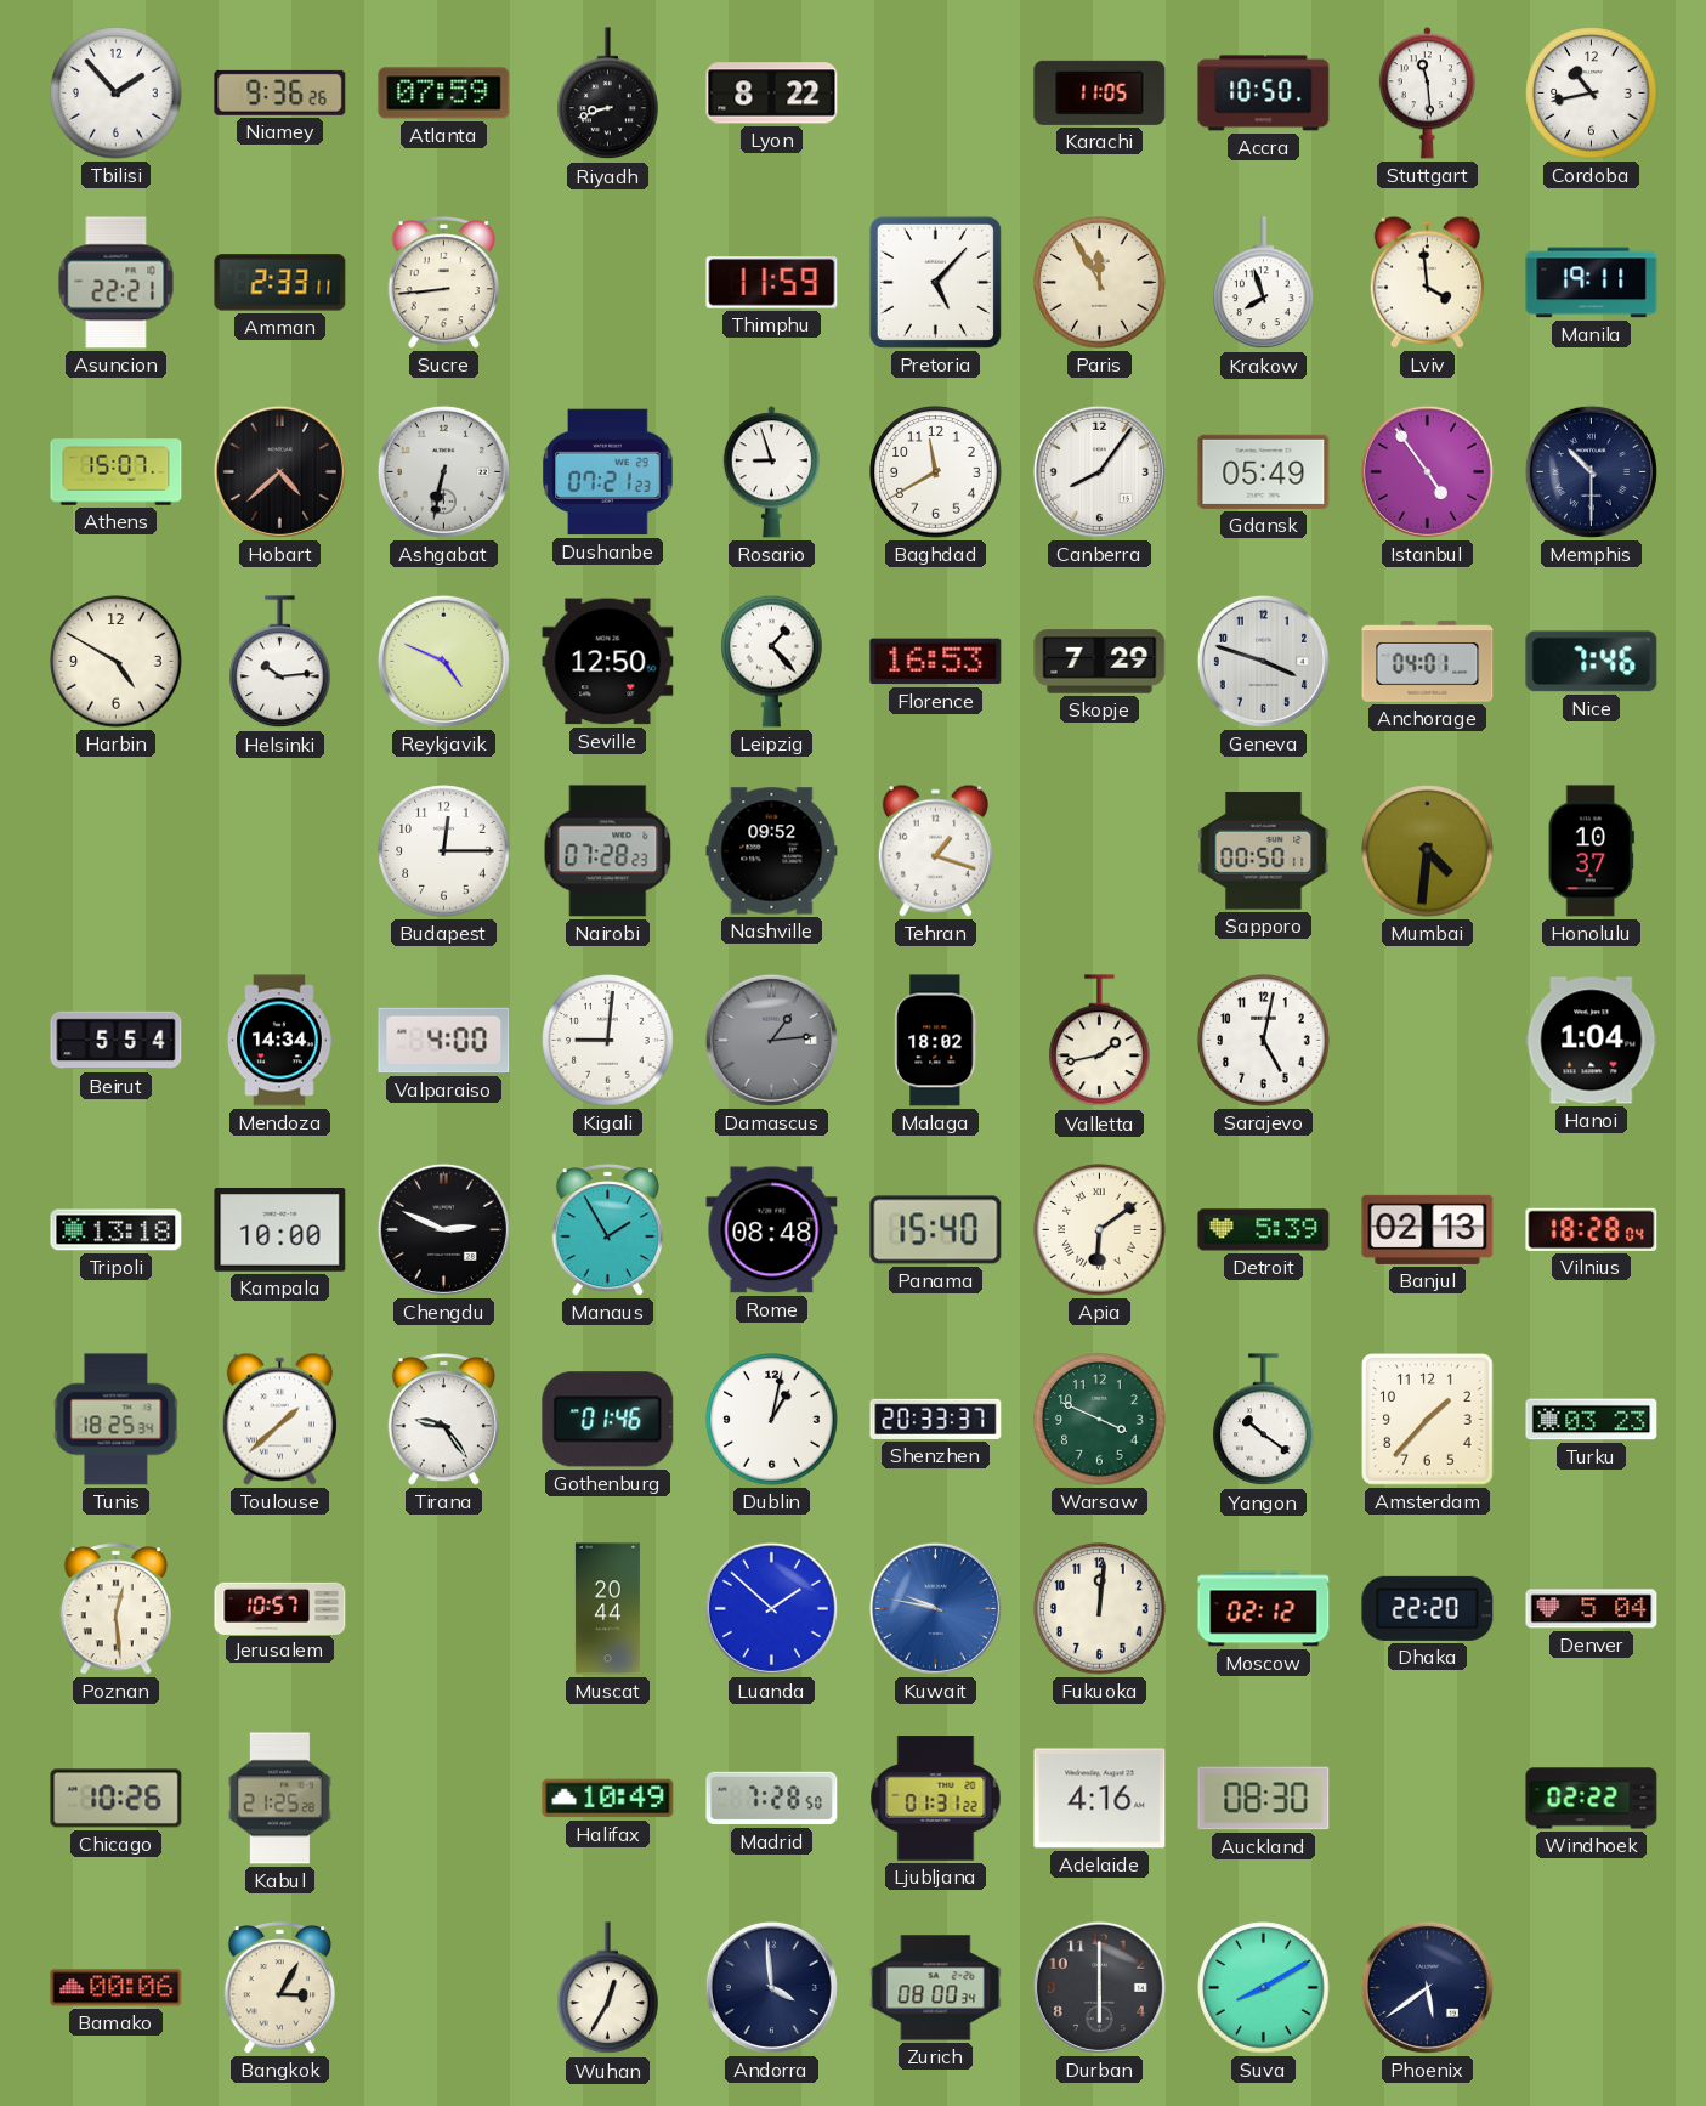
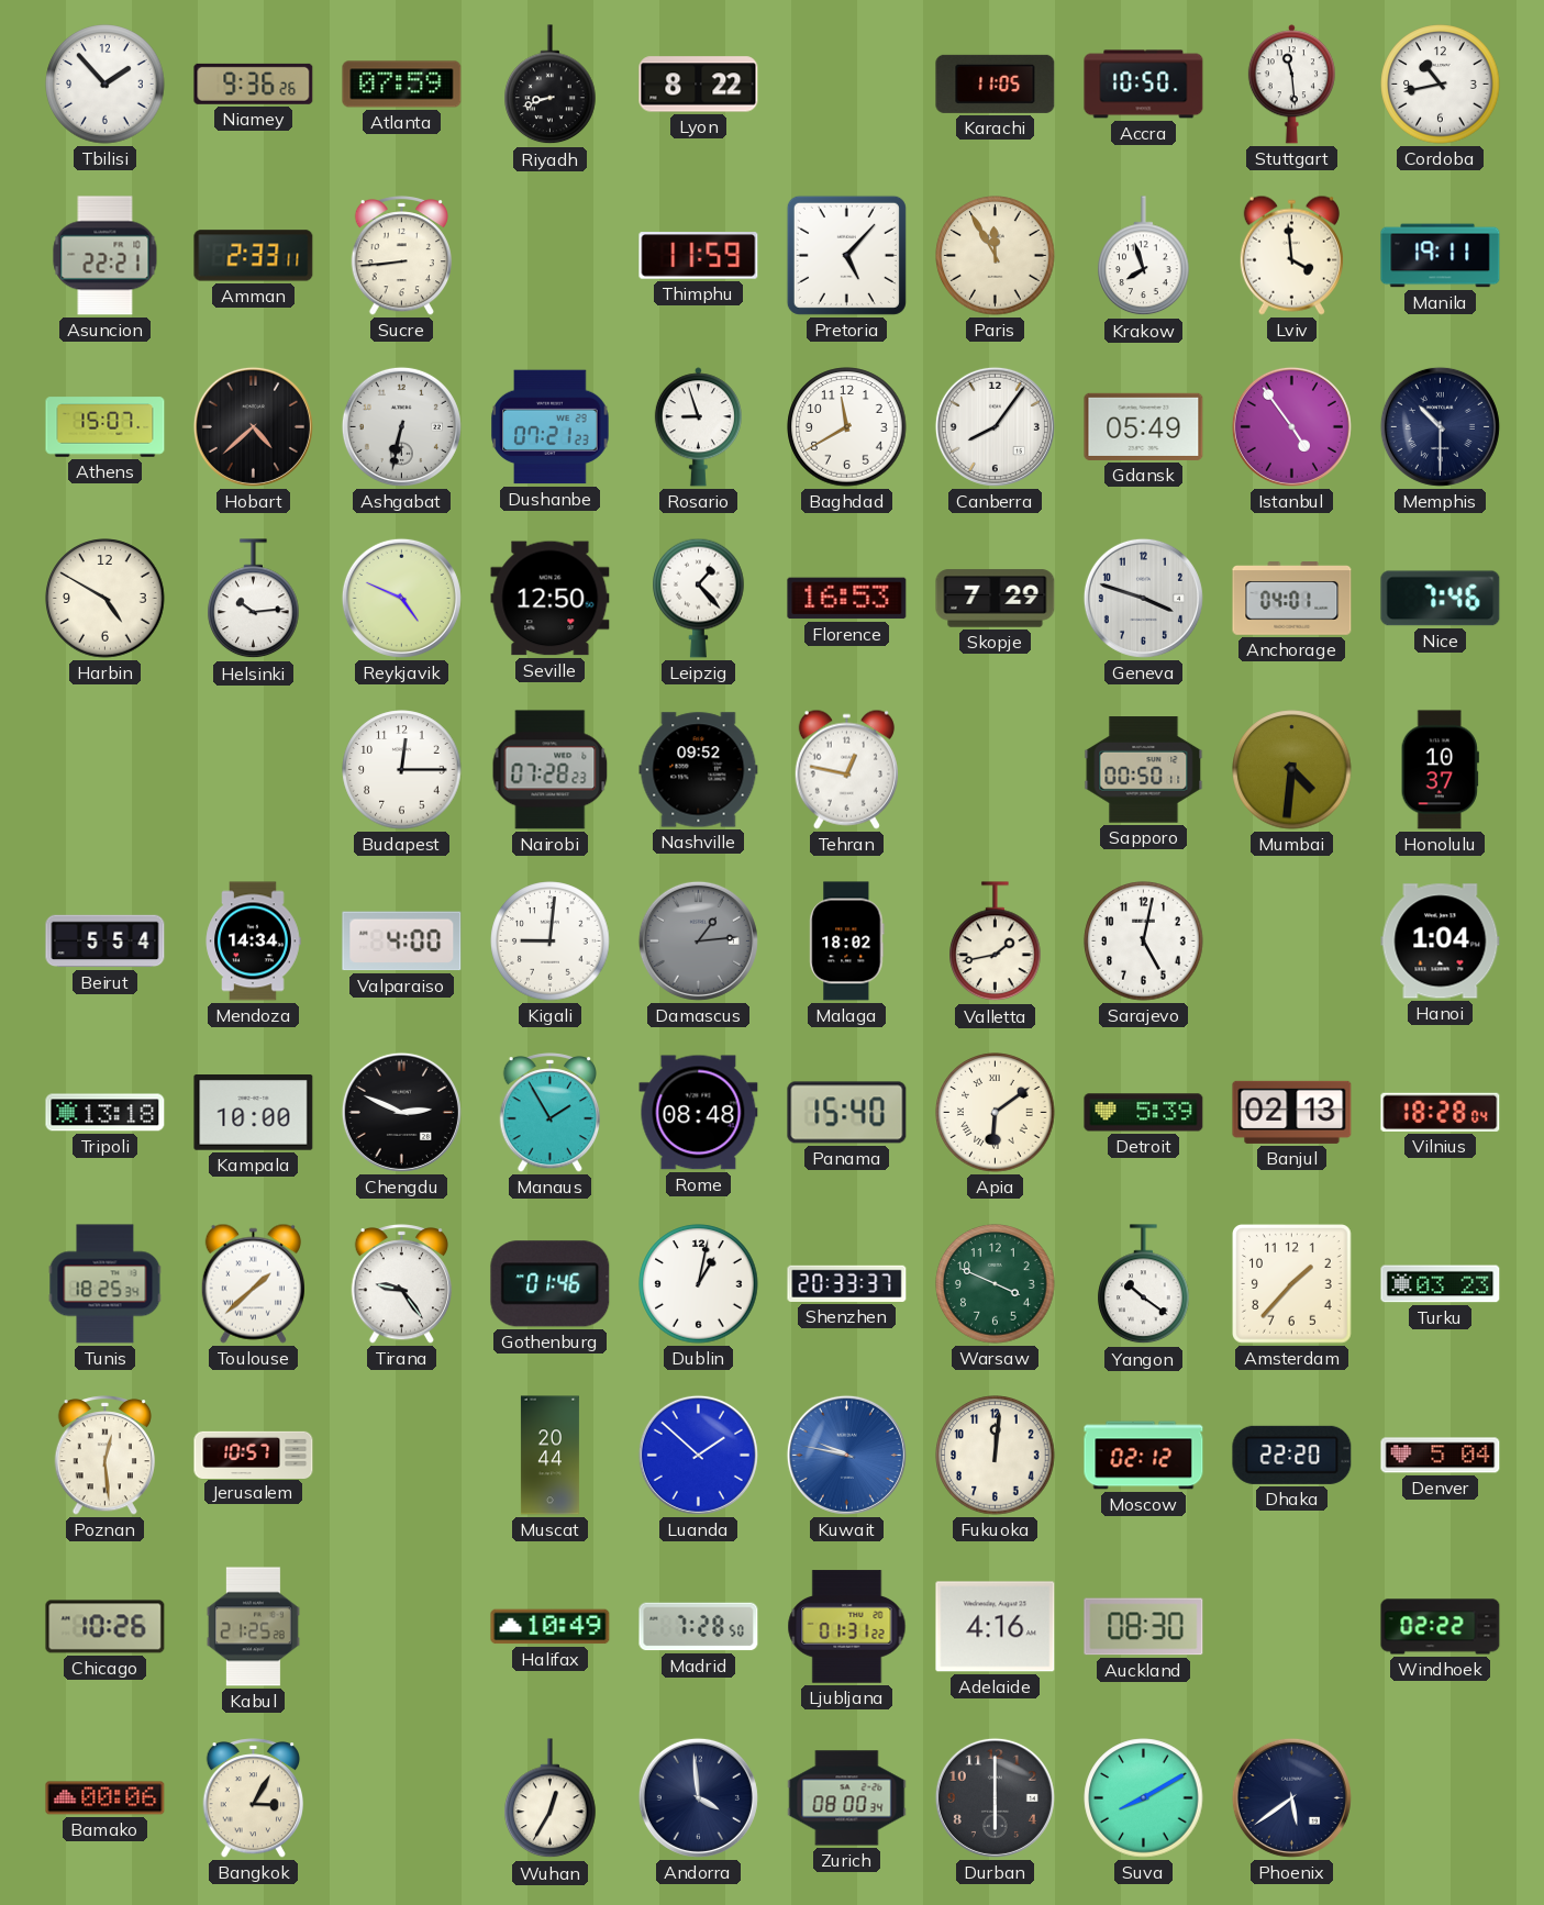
Tehran: 1:18 -> 12:47
